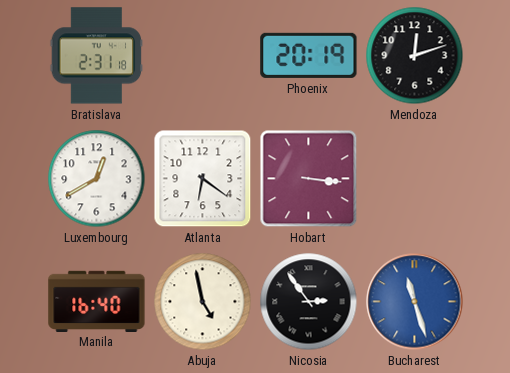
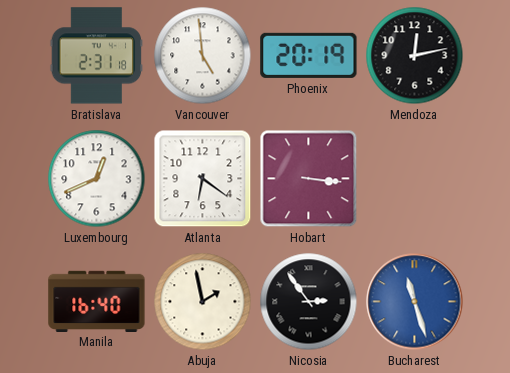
Vancouver: none -> 4:59
Mendoza: 12:12 -> 12:13
Luxembourg: 12:40 -> 12:41
Abuja: 4:58 -> 1:58
